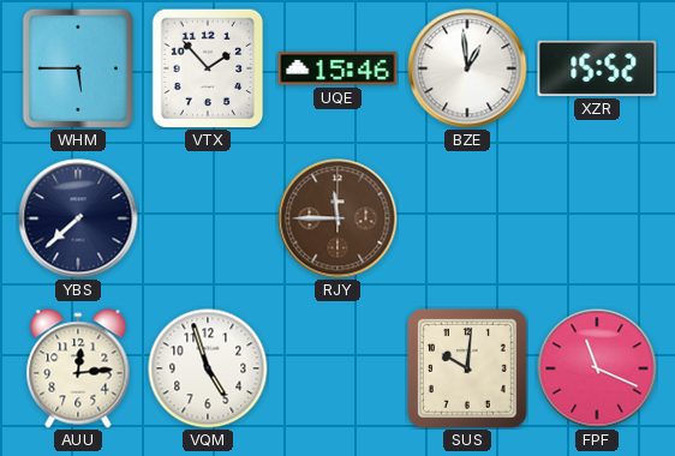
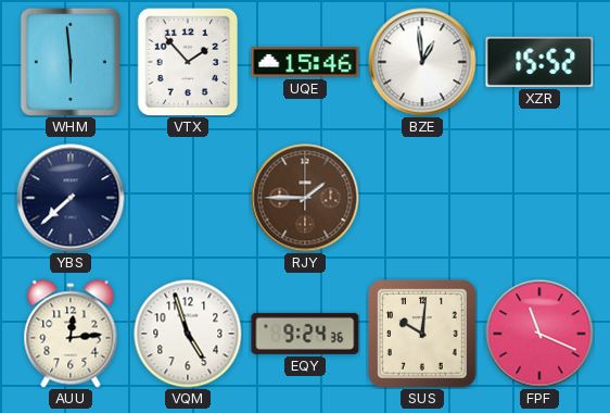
WHM: 5:45 -> 5:59
RJY: 11:45 -> 1:45
EQY: none -> 9:24
